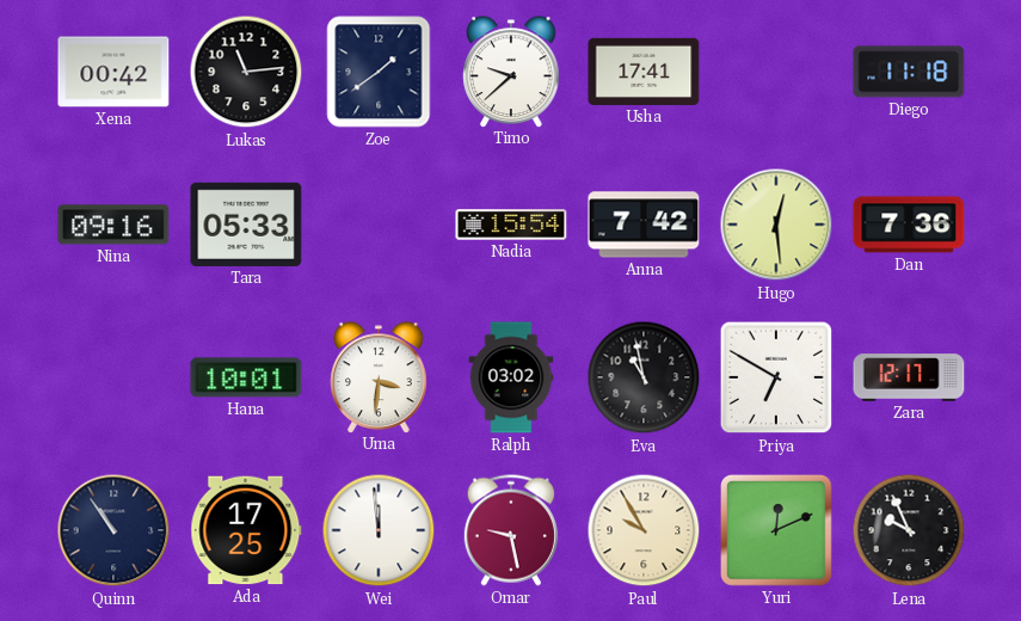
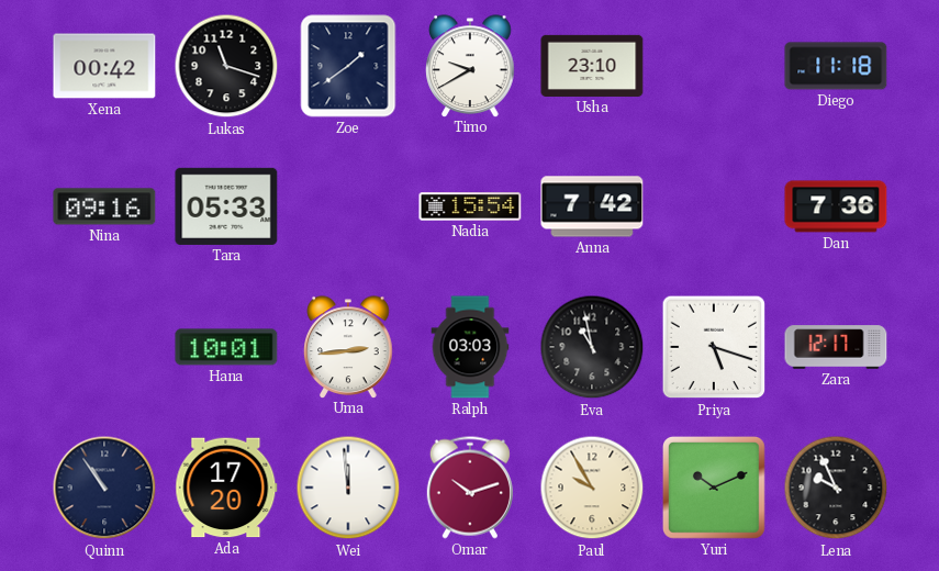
Lukas: 11:14 -> 11:18
Timo: 9:38 -> 9:40
Usha: 17:41 -> 23:10
Hugo: 12:29 -> none
Uma: 3:31 -> 2:44
Ralph: 03:02 -> 03:03
Priya: 6:50 -> 5:18
Ada: 17:25 -> 17:20
Omar: 9:28 -> 10:12
Yuri: 12:11 -> 10:11
